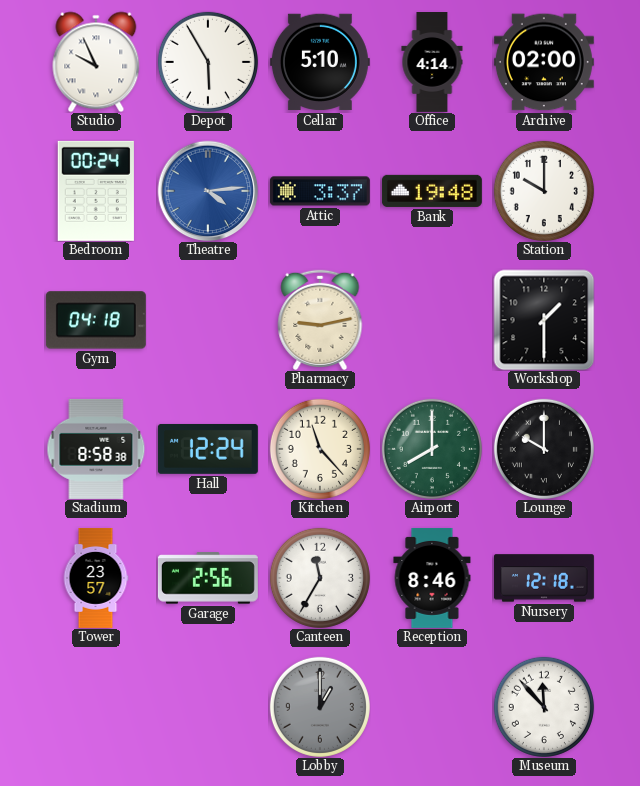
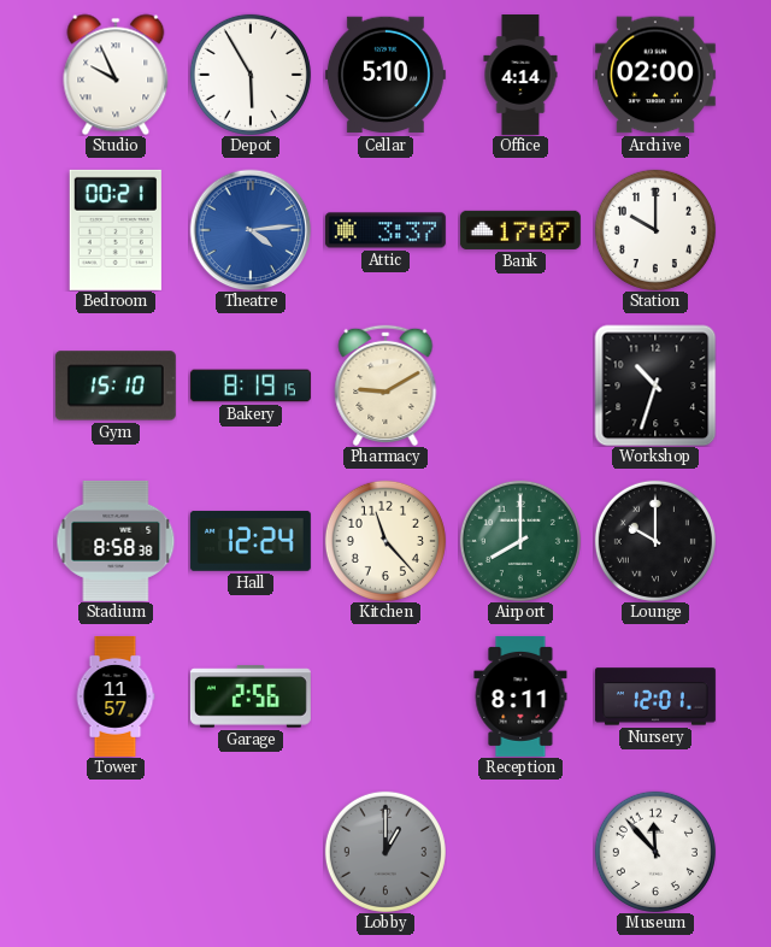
Bedroom: 00:24 -> 00:21
Bank: 19:48 -> 17:07
Gym: 04:18 -> 15:10
Bakery: none -> 8:19
Pharmacy: 9:13 -> 9:10
Workshop: 1:30 -> 10:33
Tower: 23:57 -> 11:57
Canteen: 11:35 -> none
Reception: 8:46 -> 8:11
Nursery: 12:18 -> 12:01
